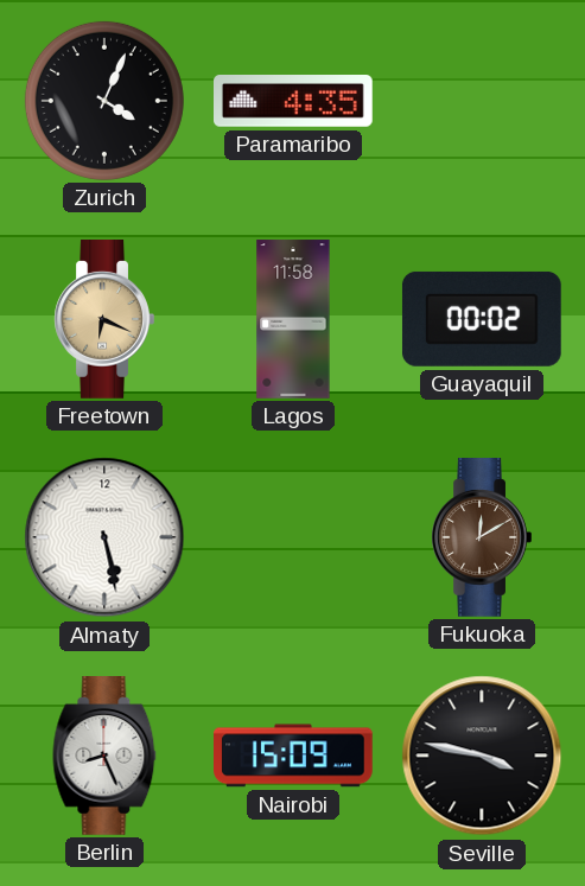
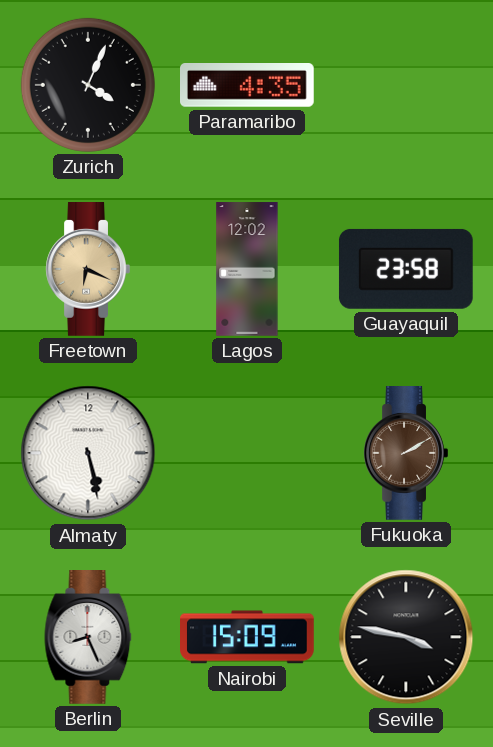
Lagos: 11:58 -> 12:02
Guayaquil: 00:02 -> 23:58
Fukuoka: 12:10 -> 2:10
